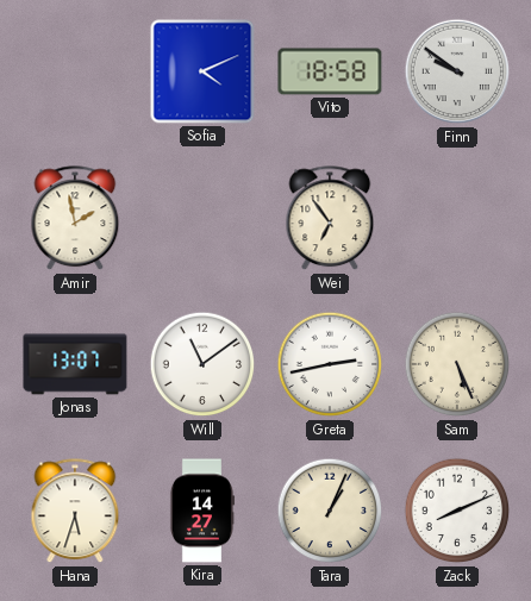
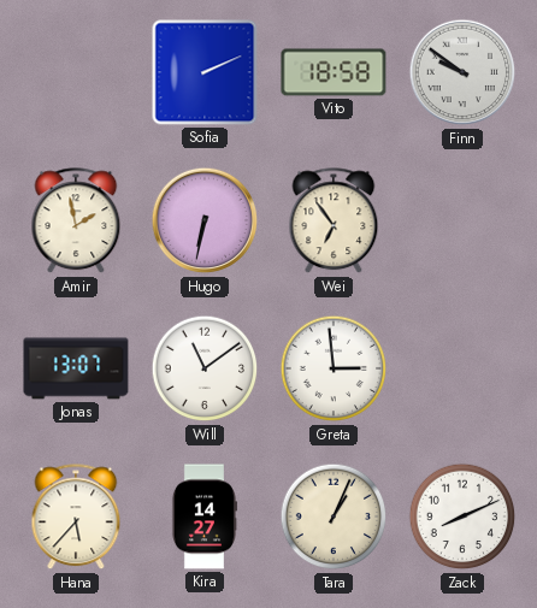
Sofia: 4:11 -> 2:11
Hugo: none -> 6:32
Greta: 2:43 -> 2:59
Sam: 5:26 -> none
Hana: 5:33 -> 5:37
